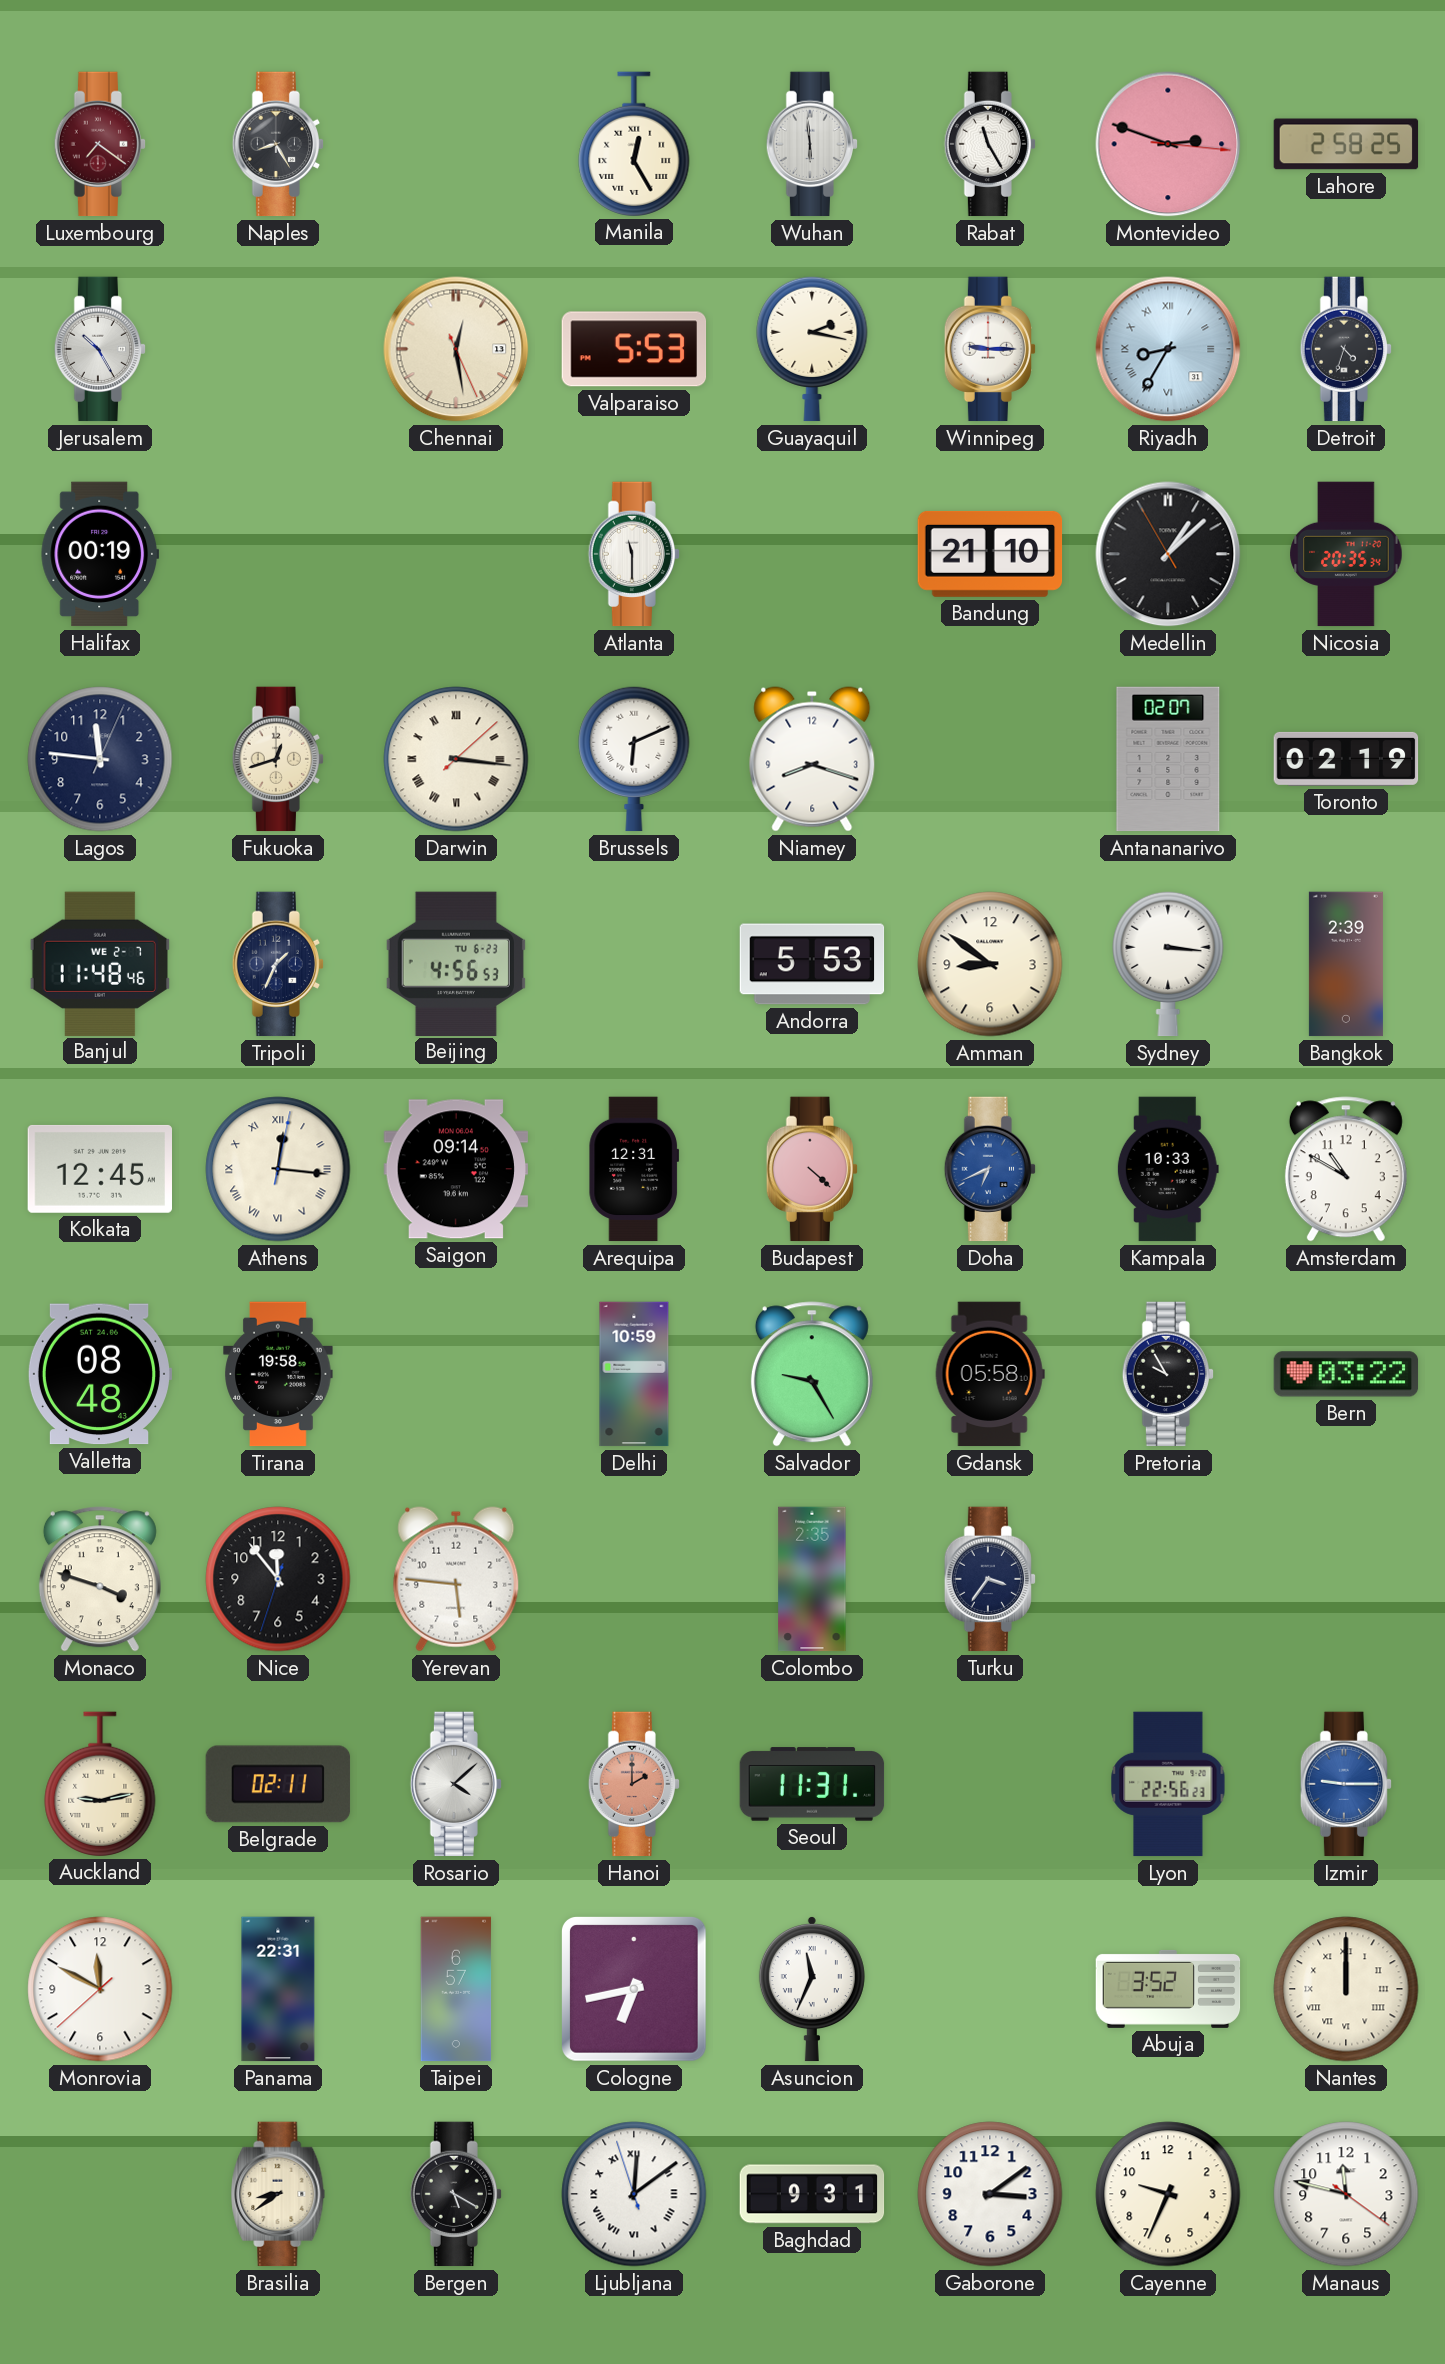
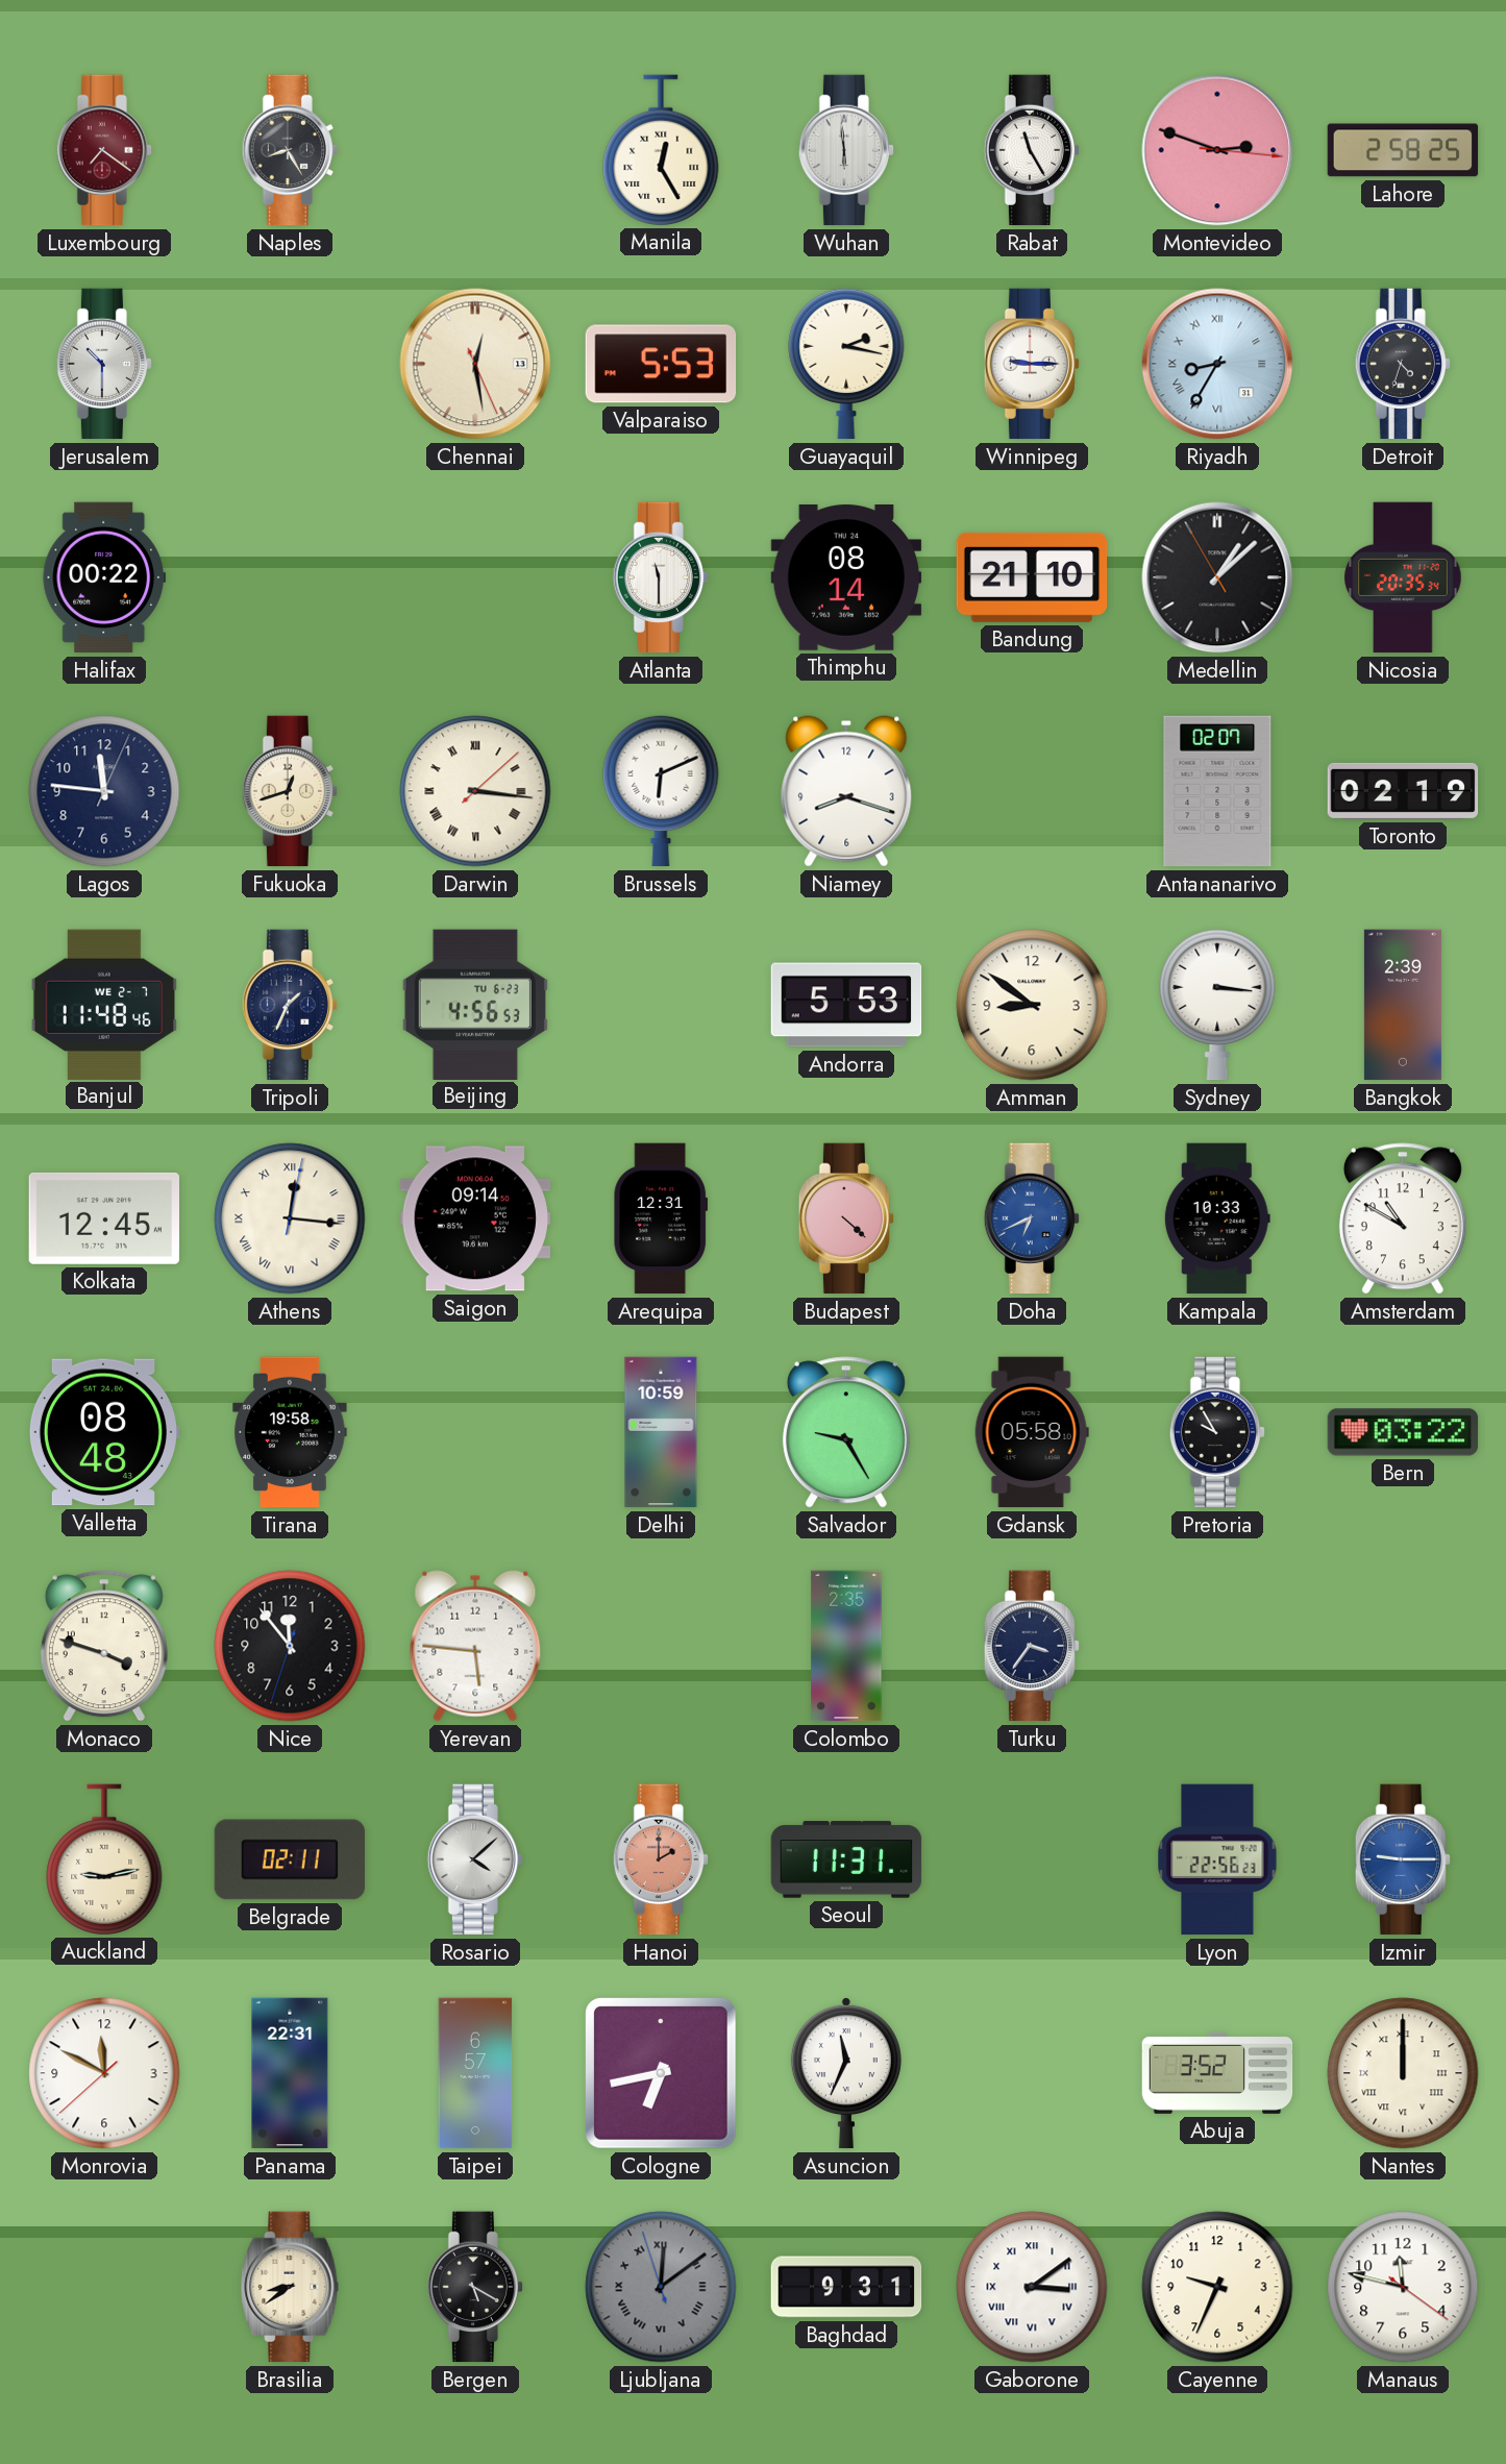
Jerusalem: 10:25 -> 10:30
Halifax: 00:19 -> 00:22
Thimphu: none -> 08:14
Ljubljana dial: white -> grey
Gaborone numerals: Arabic -> Roman
